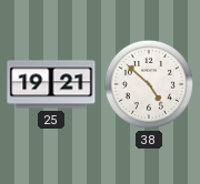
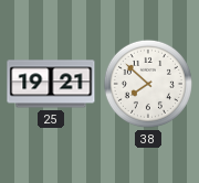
38: 4:52 -> 7:52
